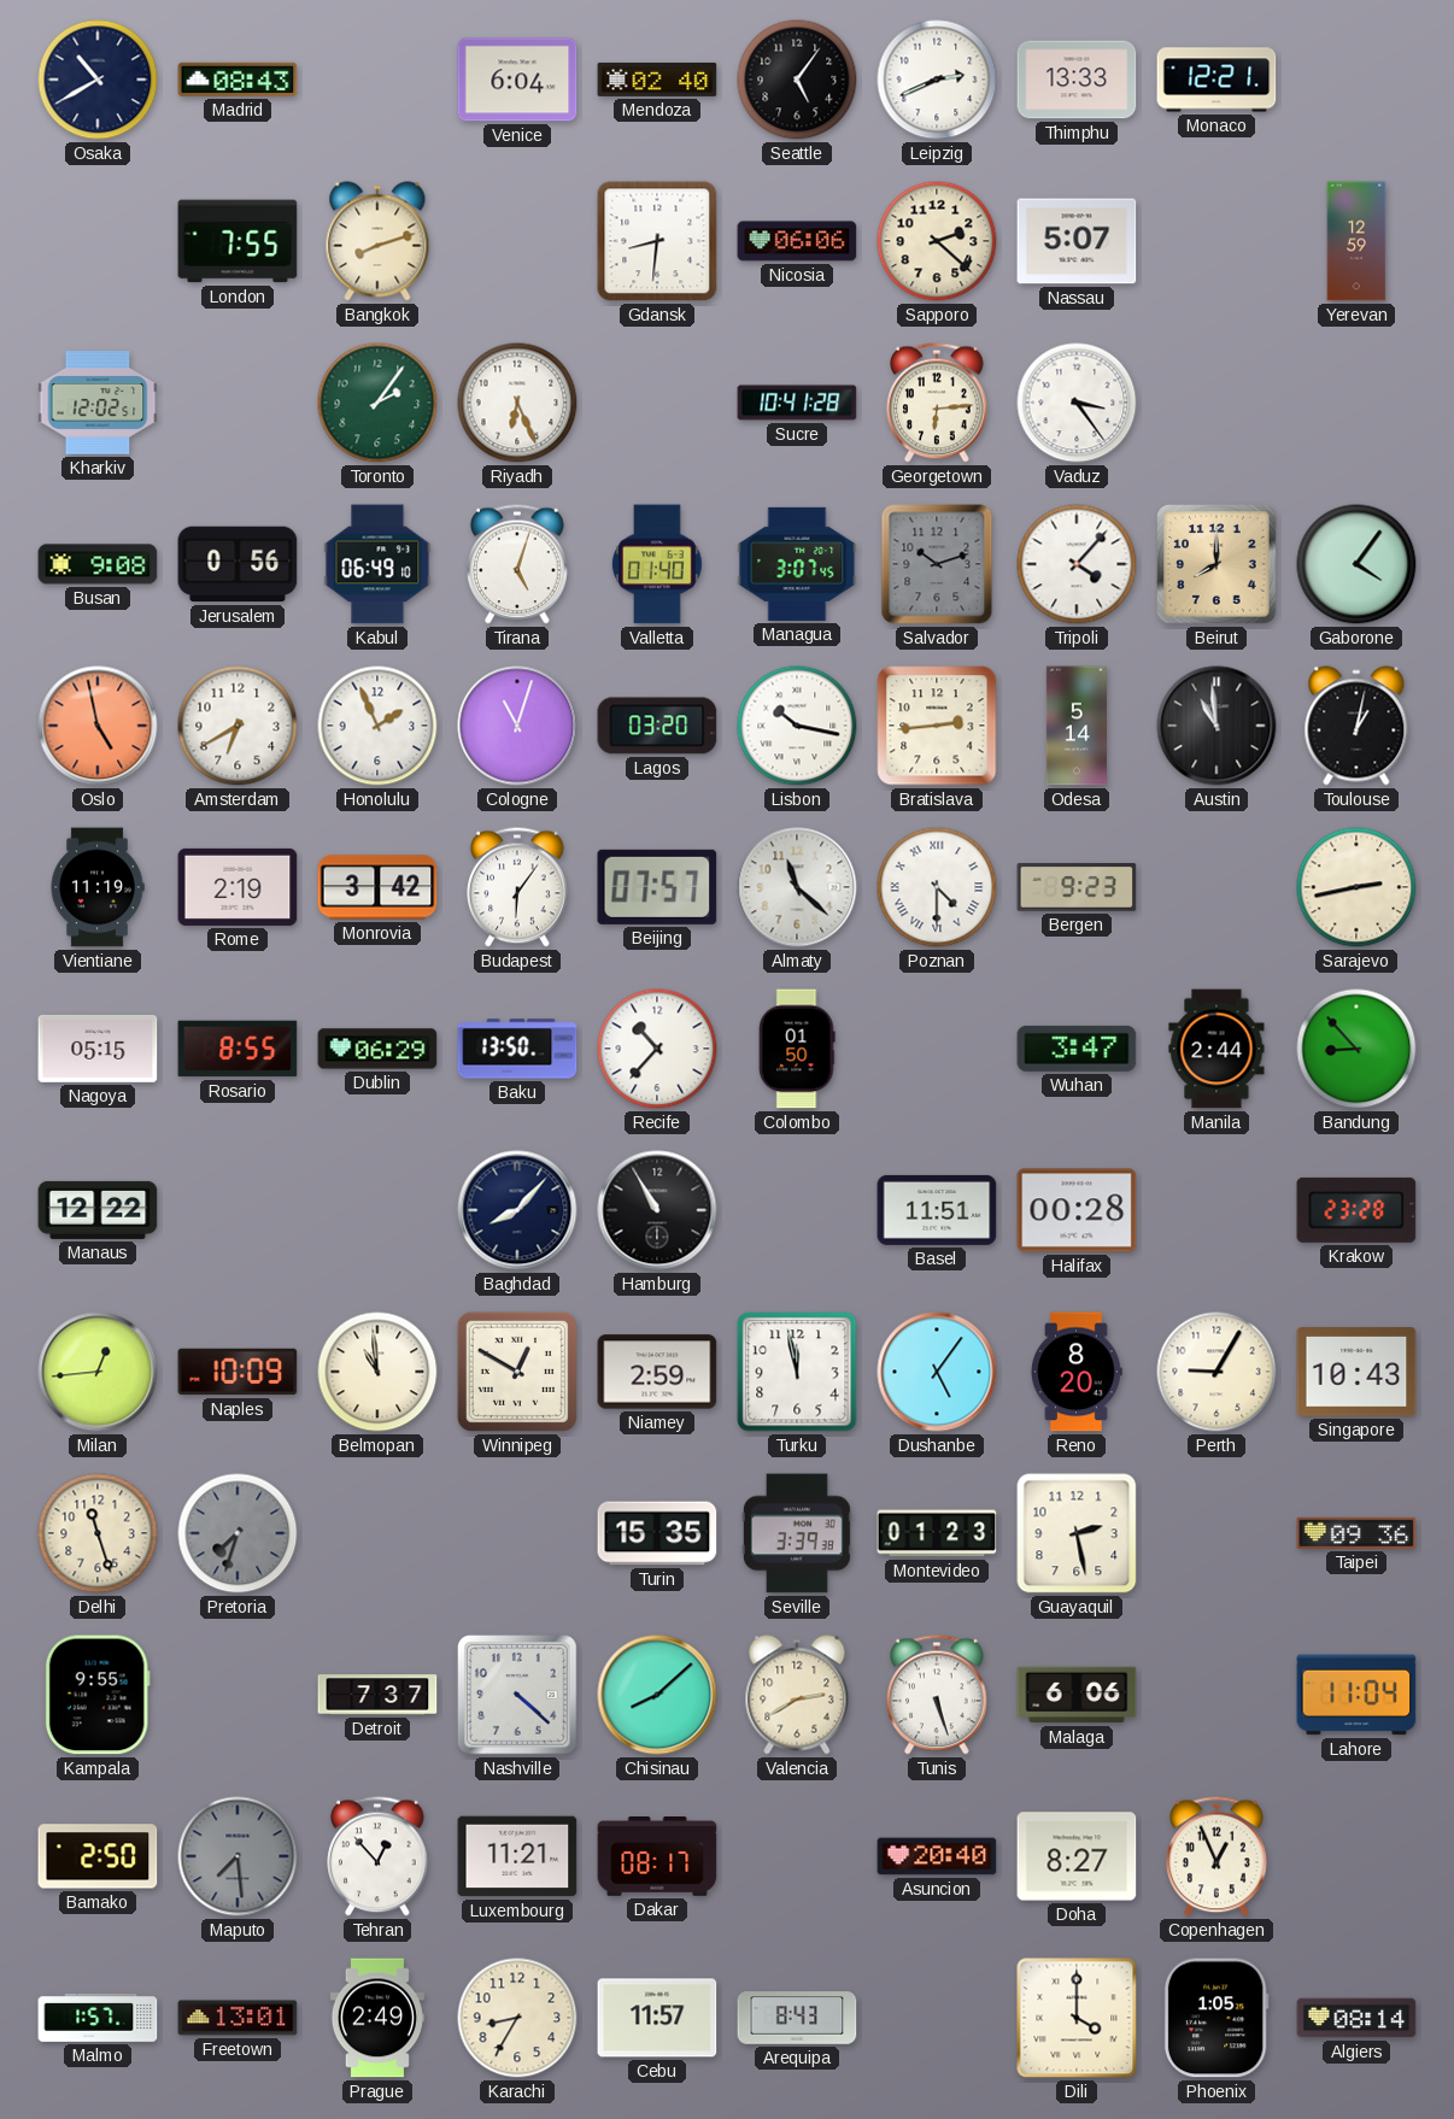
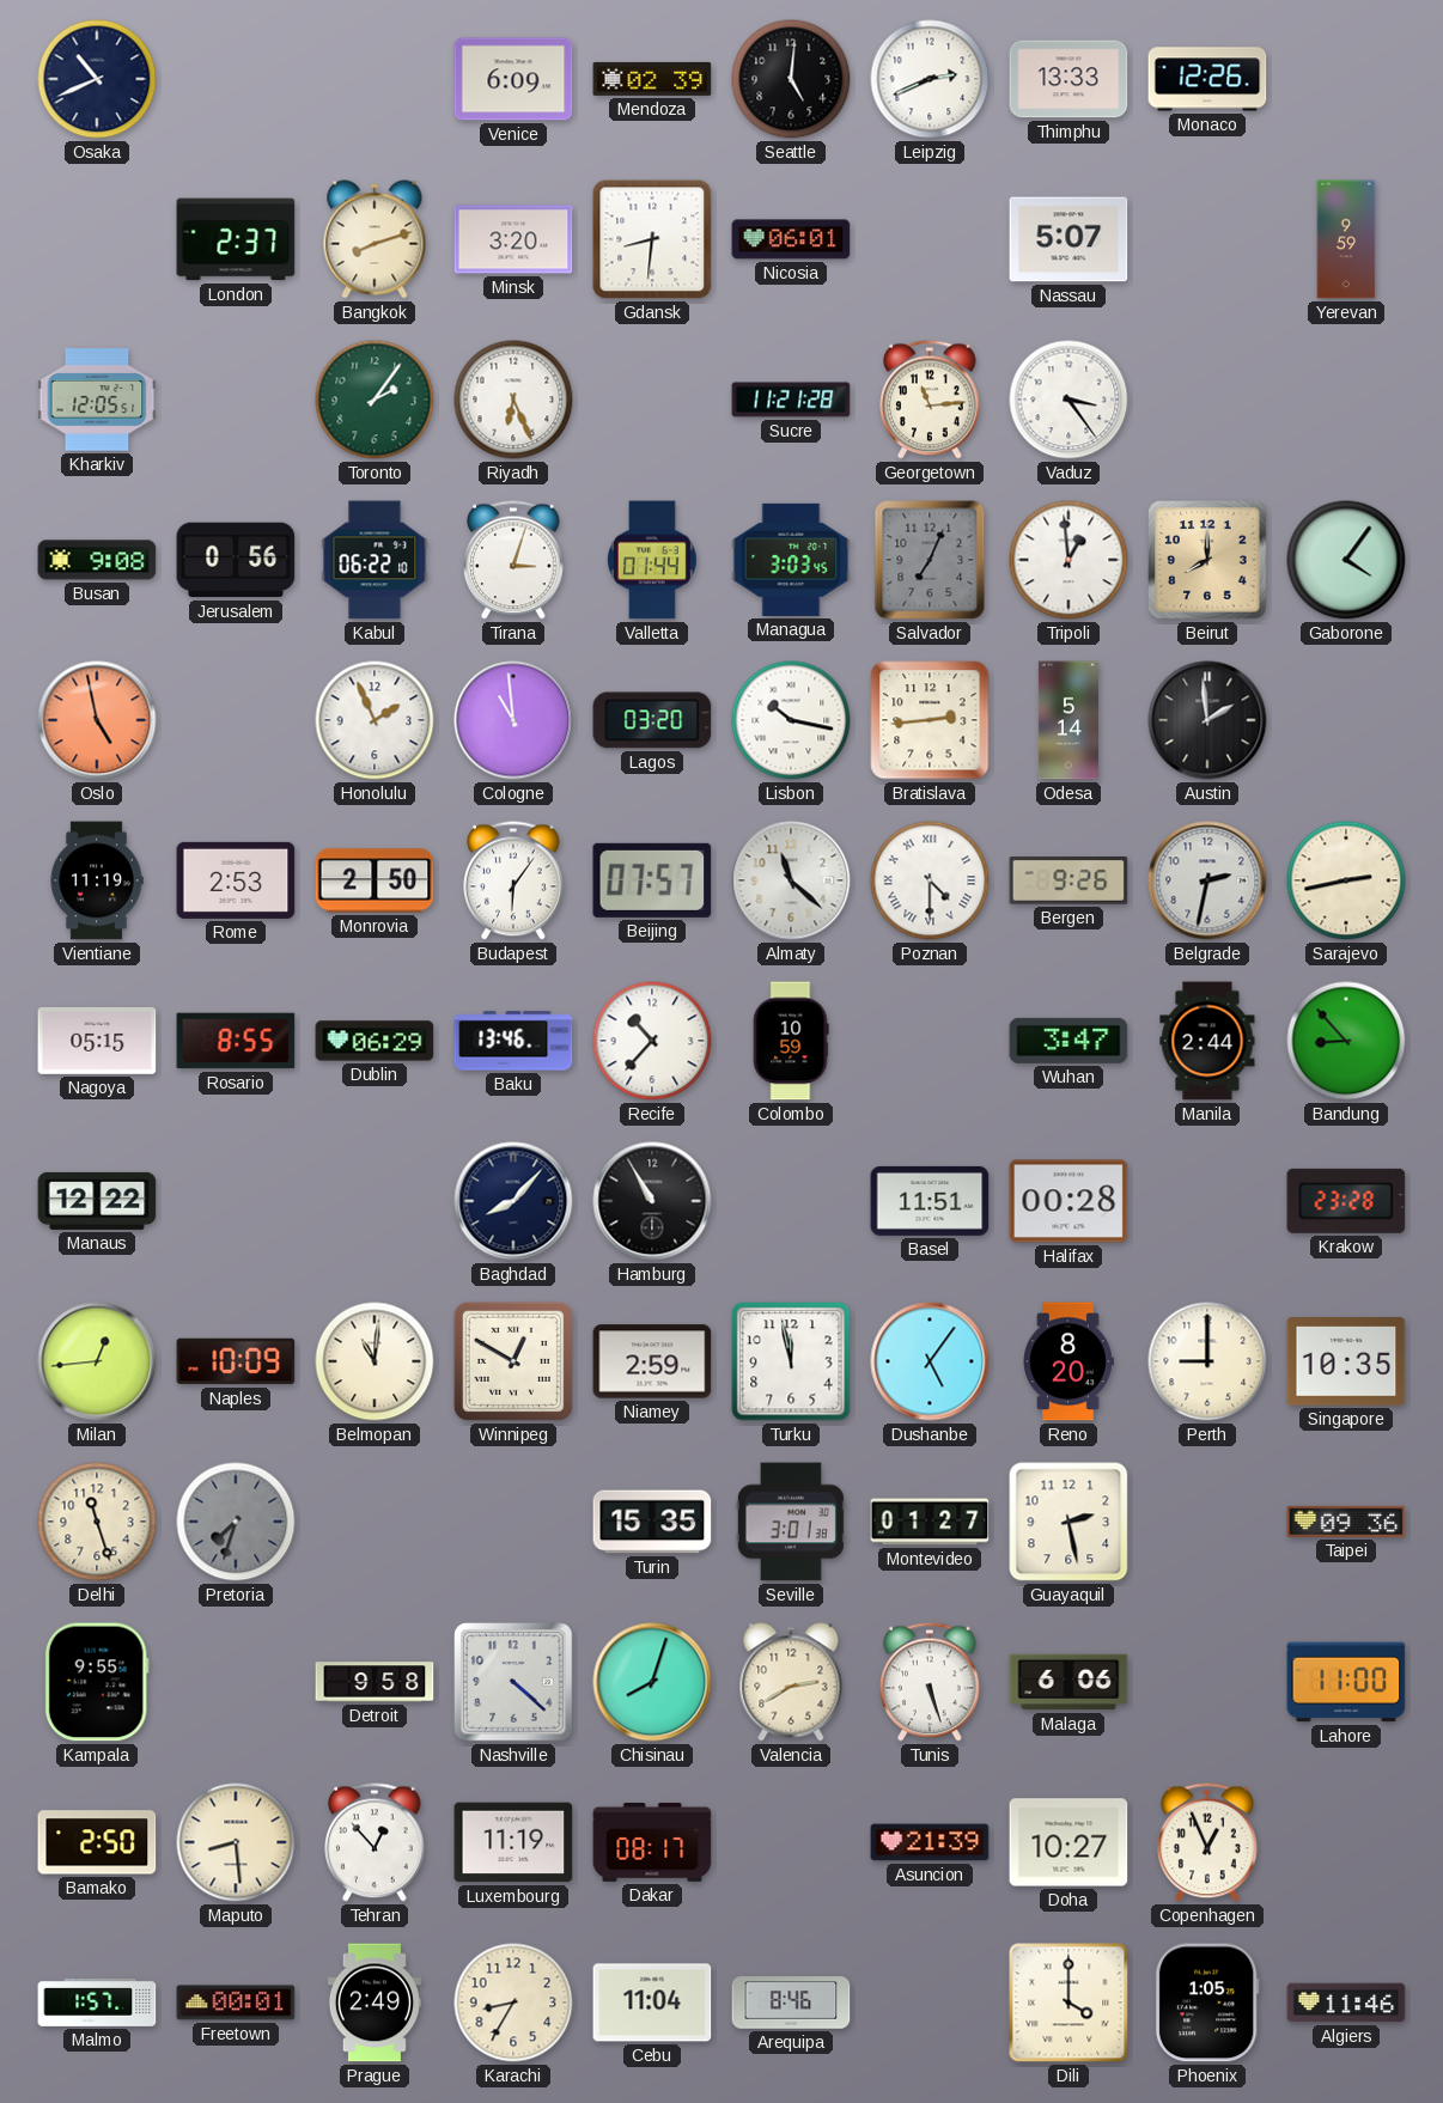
Osaka: 10:40 -> 10:41
Madrid: 08:43 -> none
Venice: 6:04 -> 6:09
Mendoza: 02:40 -> 02:39
Seattle: 5:06 -> 5:01
Monaco: 12:21 -> 12:26
London: 7:55 -> 2:37
Minsk: none -> 3:20
Nicosia: 06:06 -> 06:01
Sapporo: 2:22 -> none
Yerevan: 12:59 -> 9:59
Kharkiv: 12:02 -> 12:05
Sucre: 10:41 -> 11:21
Georgetown: 6:14 -> 11:14
Kabul: 06:49 -> 06:22
Tirana: 5:03 -> 3:03
Valletta: 01:40 -> 01:44
Managua: 3:07 -> 3:03
Salvador: 10:12 -> 7:04
Tripoli: 4:07 -> 12:59
Amsterdam: 6:40 -> none
Cologne: 11:03 -> 10:59
Austin: 10:59 -> 1:59
Toulouse: 1:02 -> none
Rome: 2:19 -> 2:53
Monrovia: 3:42 -> 2:50
Bergen: 9:23 -> 9:26
Belgrade: none -> 2:32
Baku: 13:50 -> 13:46
Colombo: 01:50 -> 10:59
Belmopan: 10:59 -> 11:01
Perth: 9:05 -> 9:00
Singapore: 10:43 -> 10:35
Seville: 3:39 -> 3:01
Montevideo: 01:23 -> 01:27
Detroit: 7:37 -> 9:58
Chisinau: 8:08 -> 8:03
Lahore: 11:04 -> 11:00
Maputo: 7:29 -> 8:29
Maputo dial: grey -> cream
Luxembourg: 11:21 -> 11:19
Asuncion: 20:40 -> 21:39
Doha: 8:27 -> 10:27
Freetown: 13:01 -> 00:01
Cebu: 11:57 -> 11:04
Arequipa: 8:43 -> 8:46
Algiers: 08:14 -> 11:46
